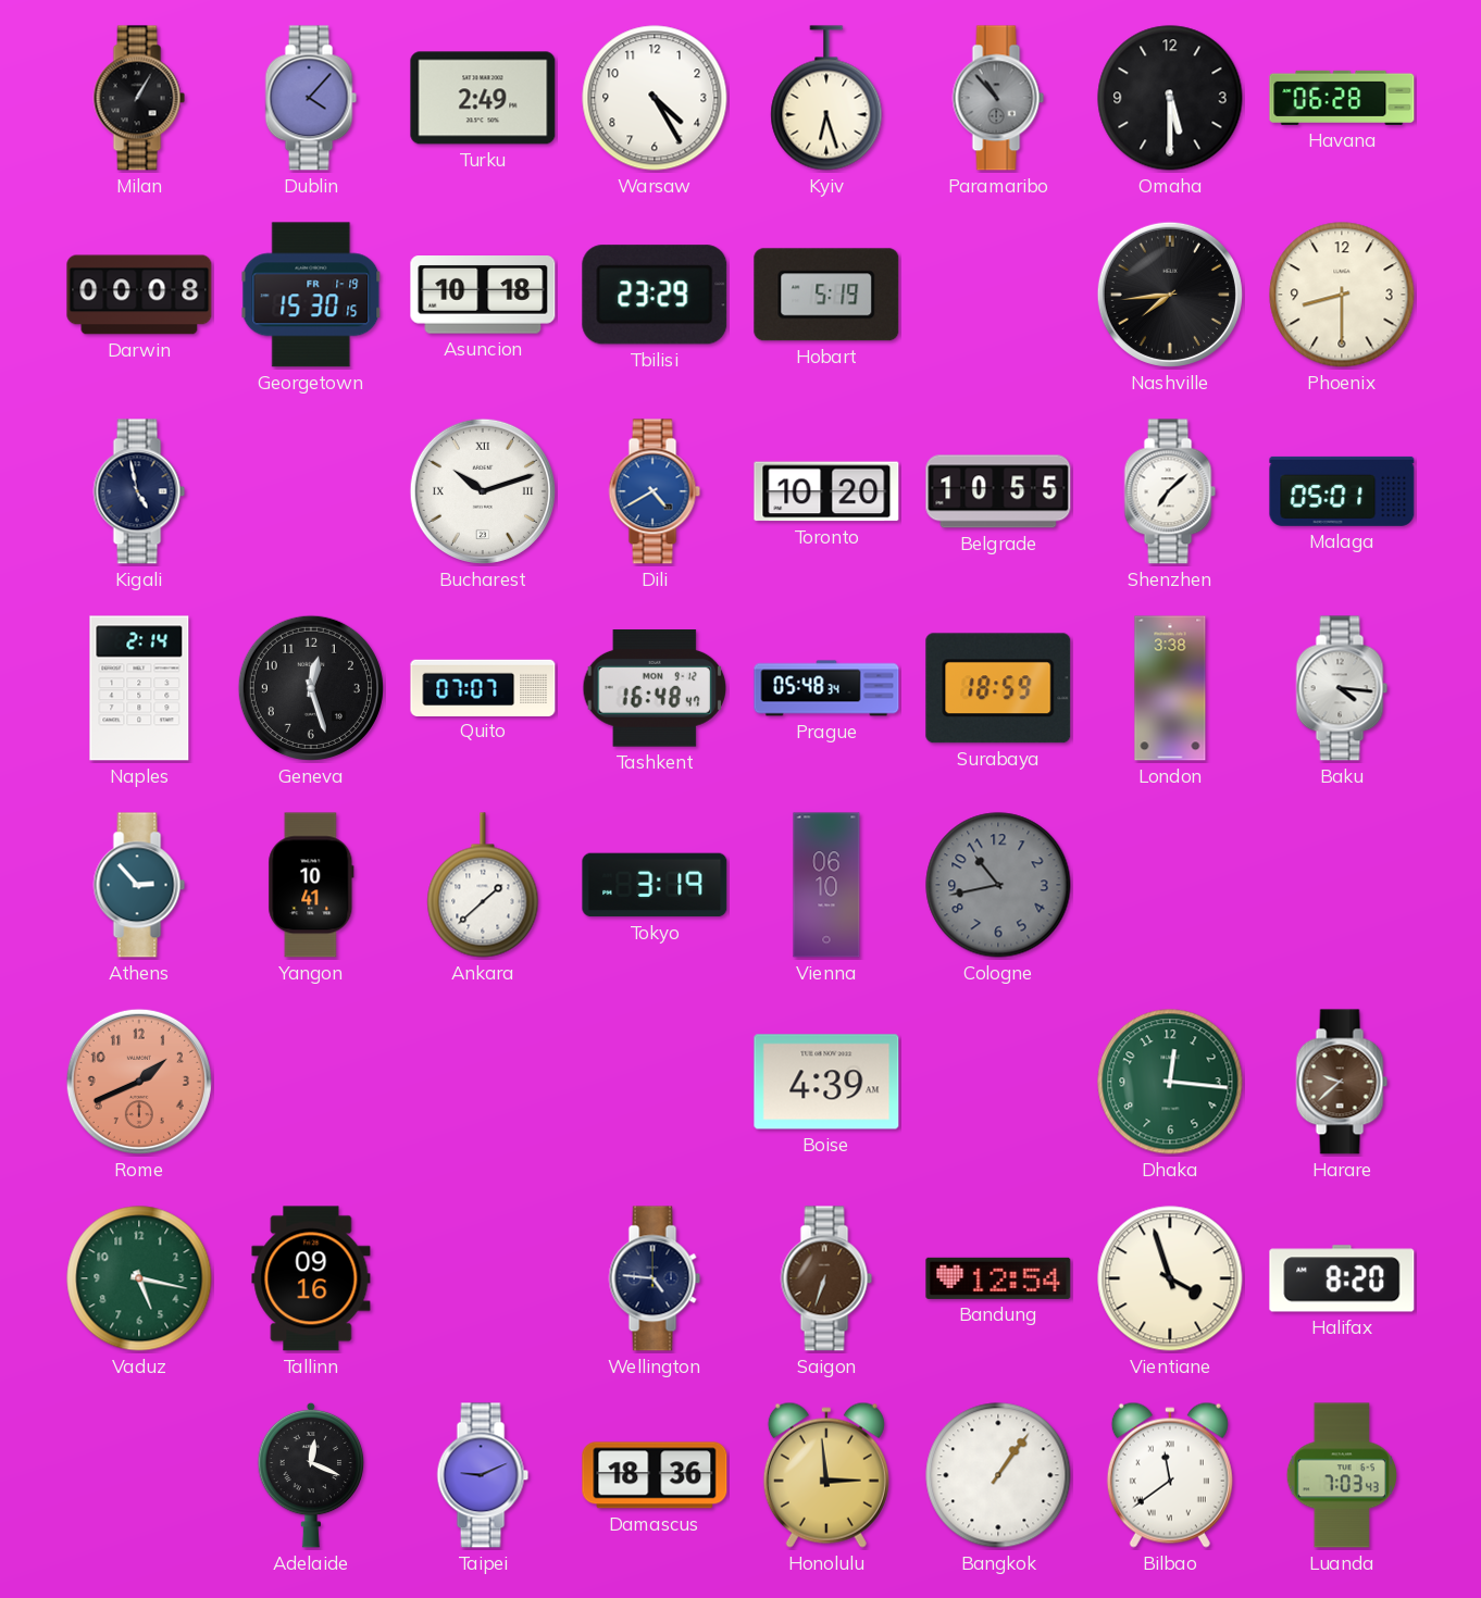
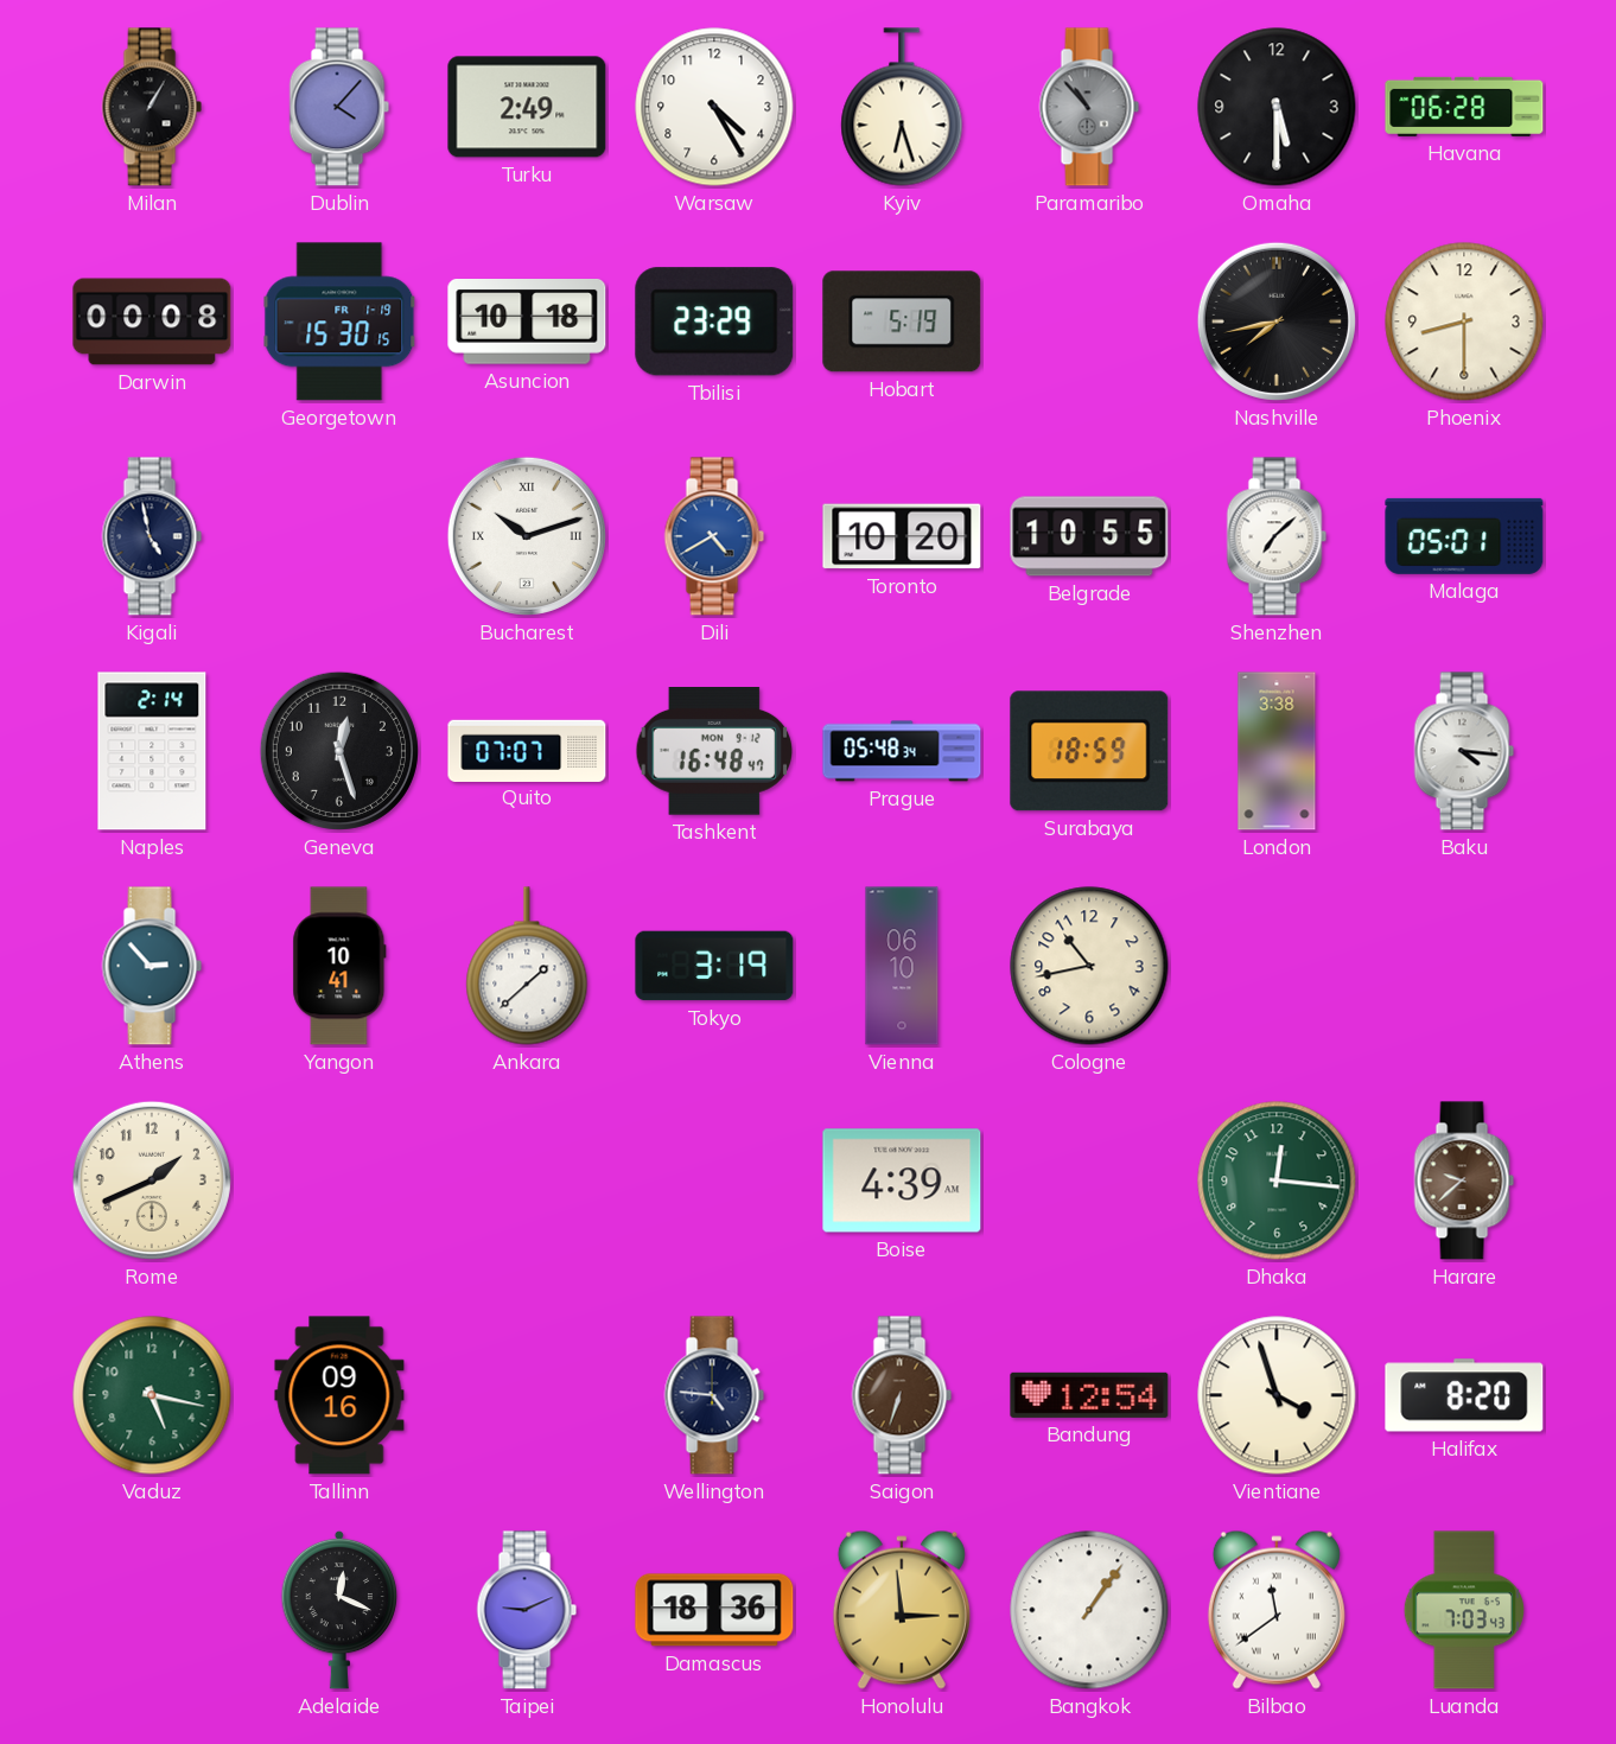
Nashville: 7:44 -> 7:43
Cologne dial: grey -> cream
Rome dial: salmon -> cream
